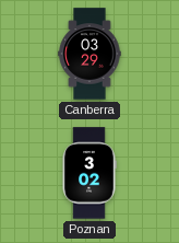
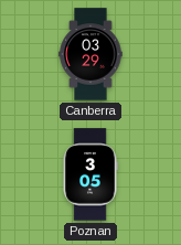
Poznan: 3:02 -> 3:05
